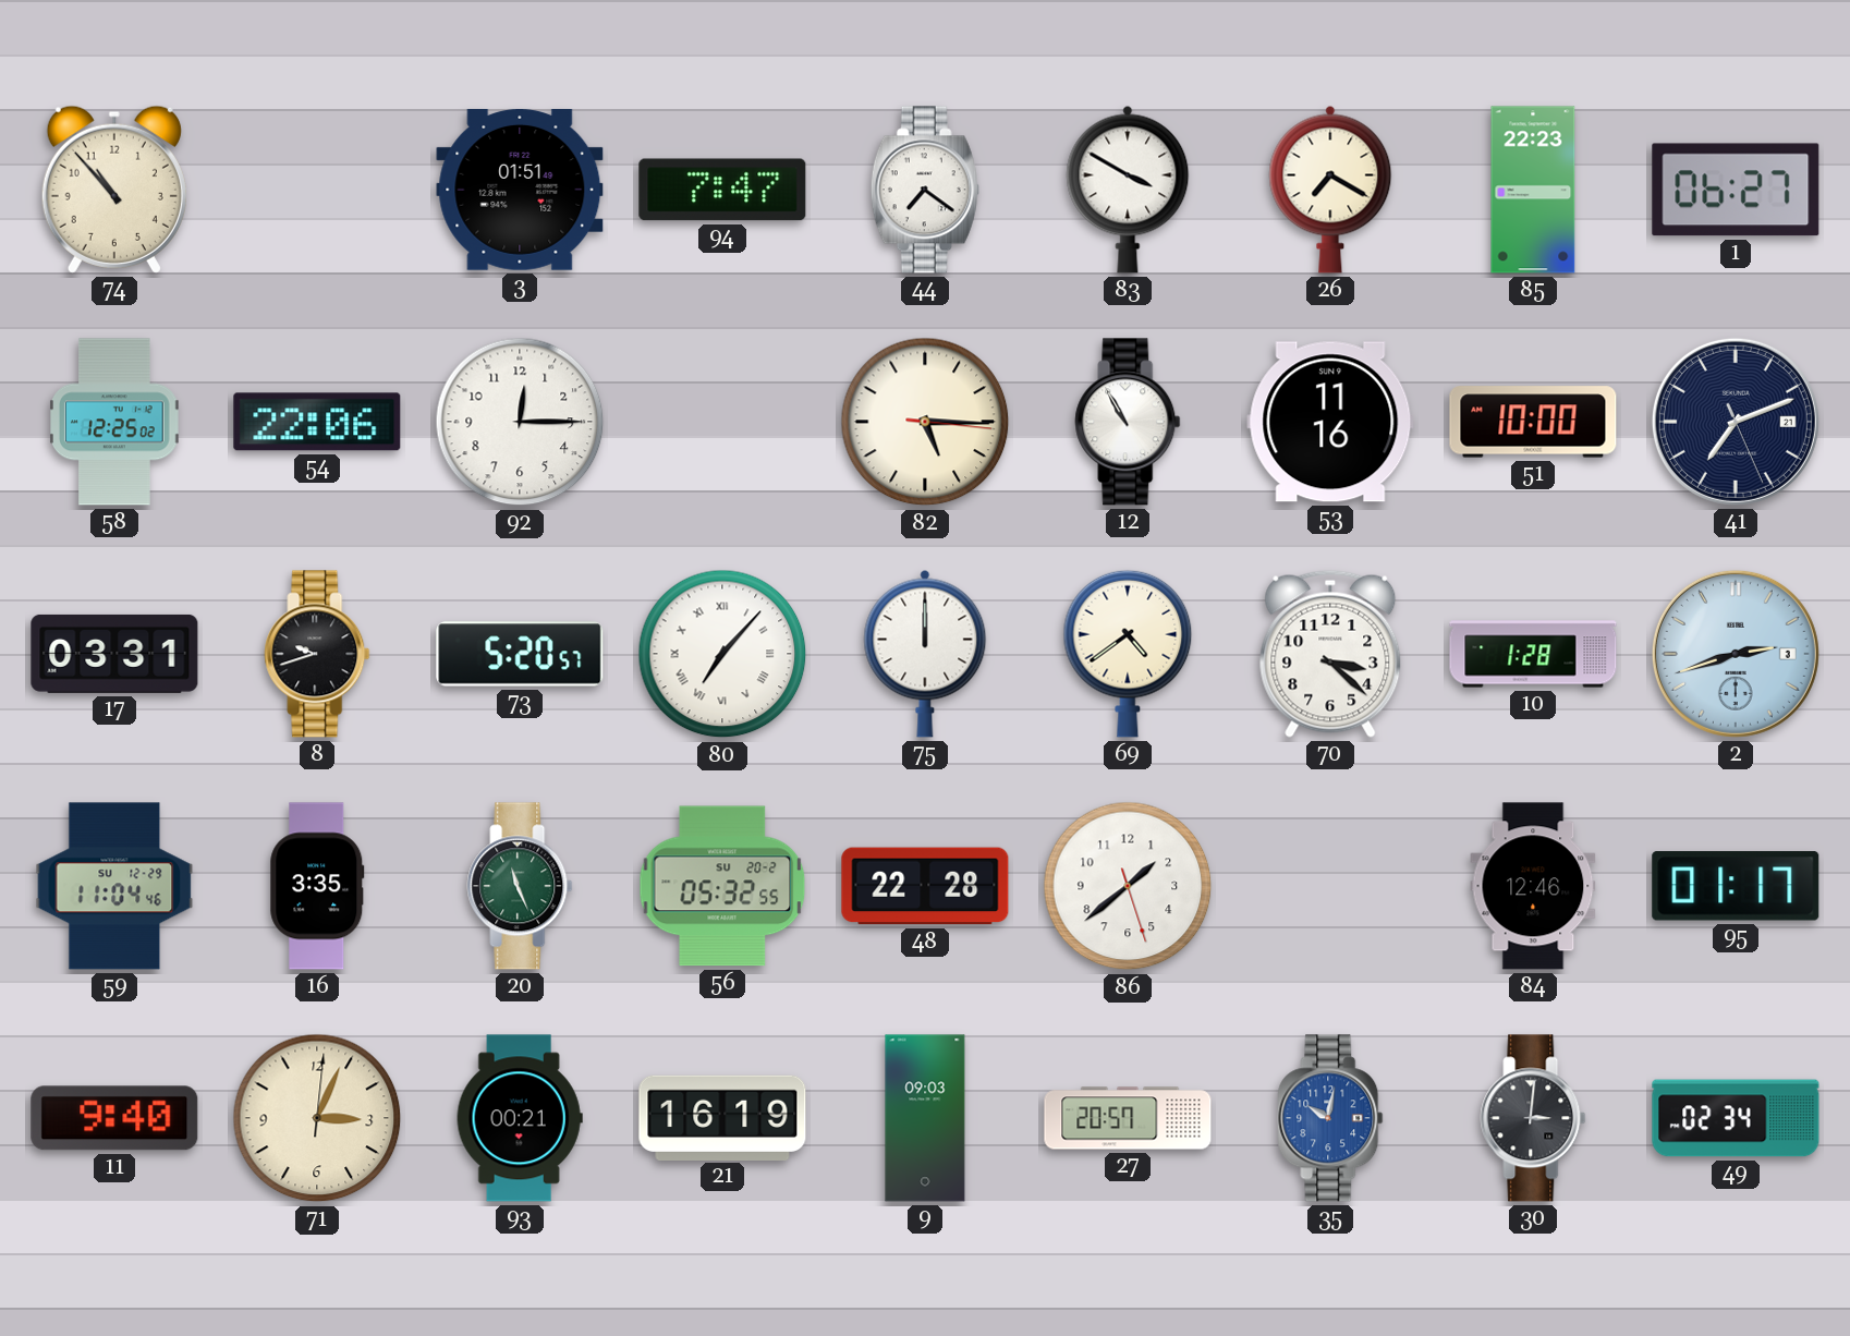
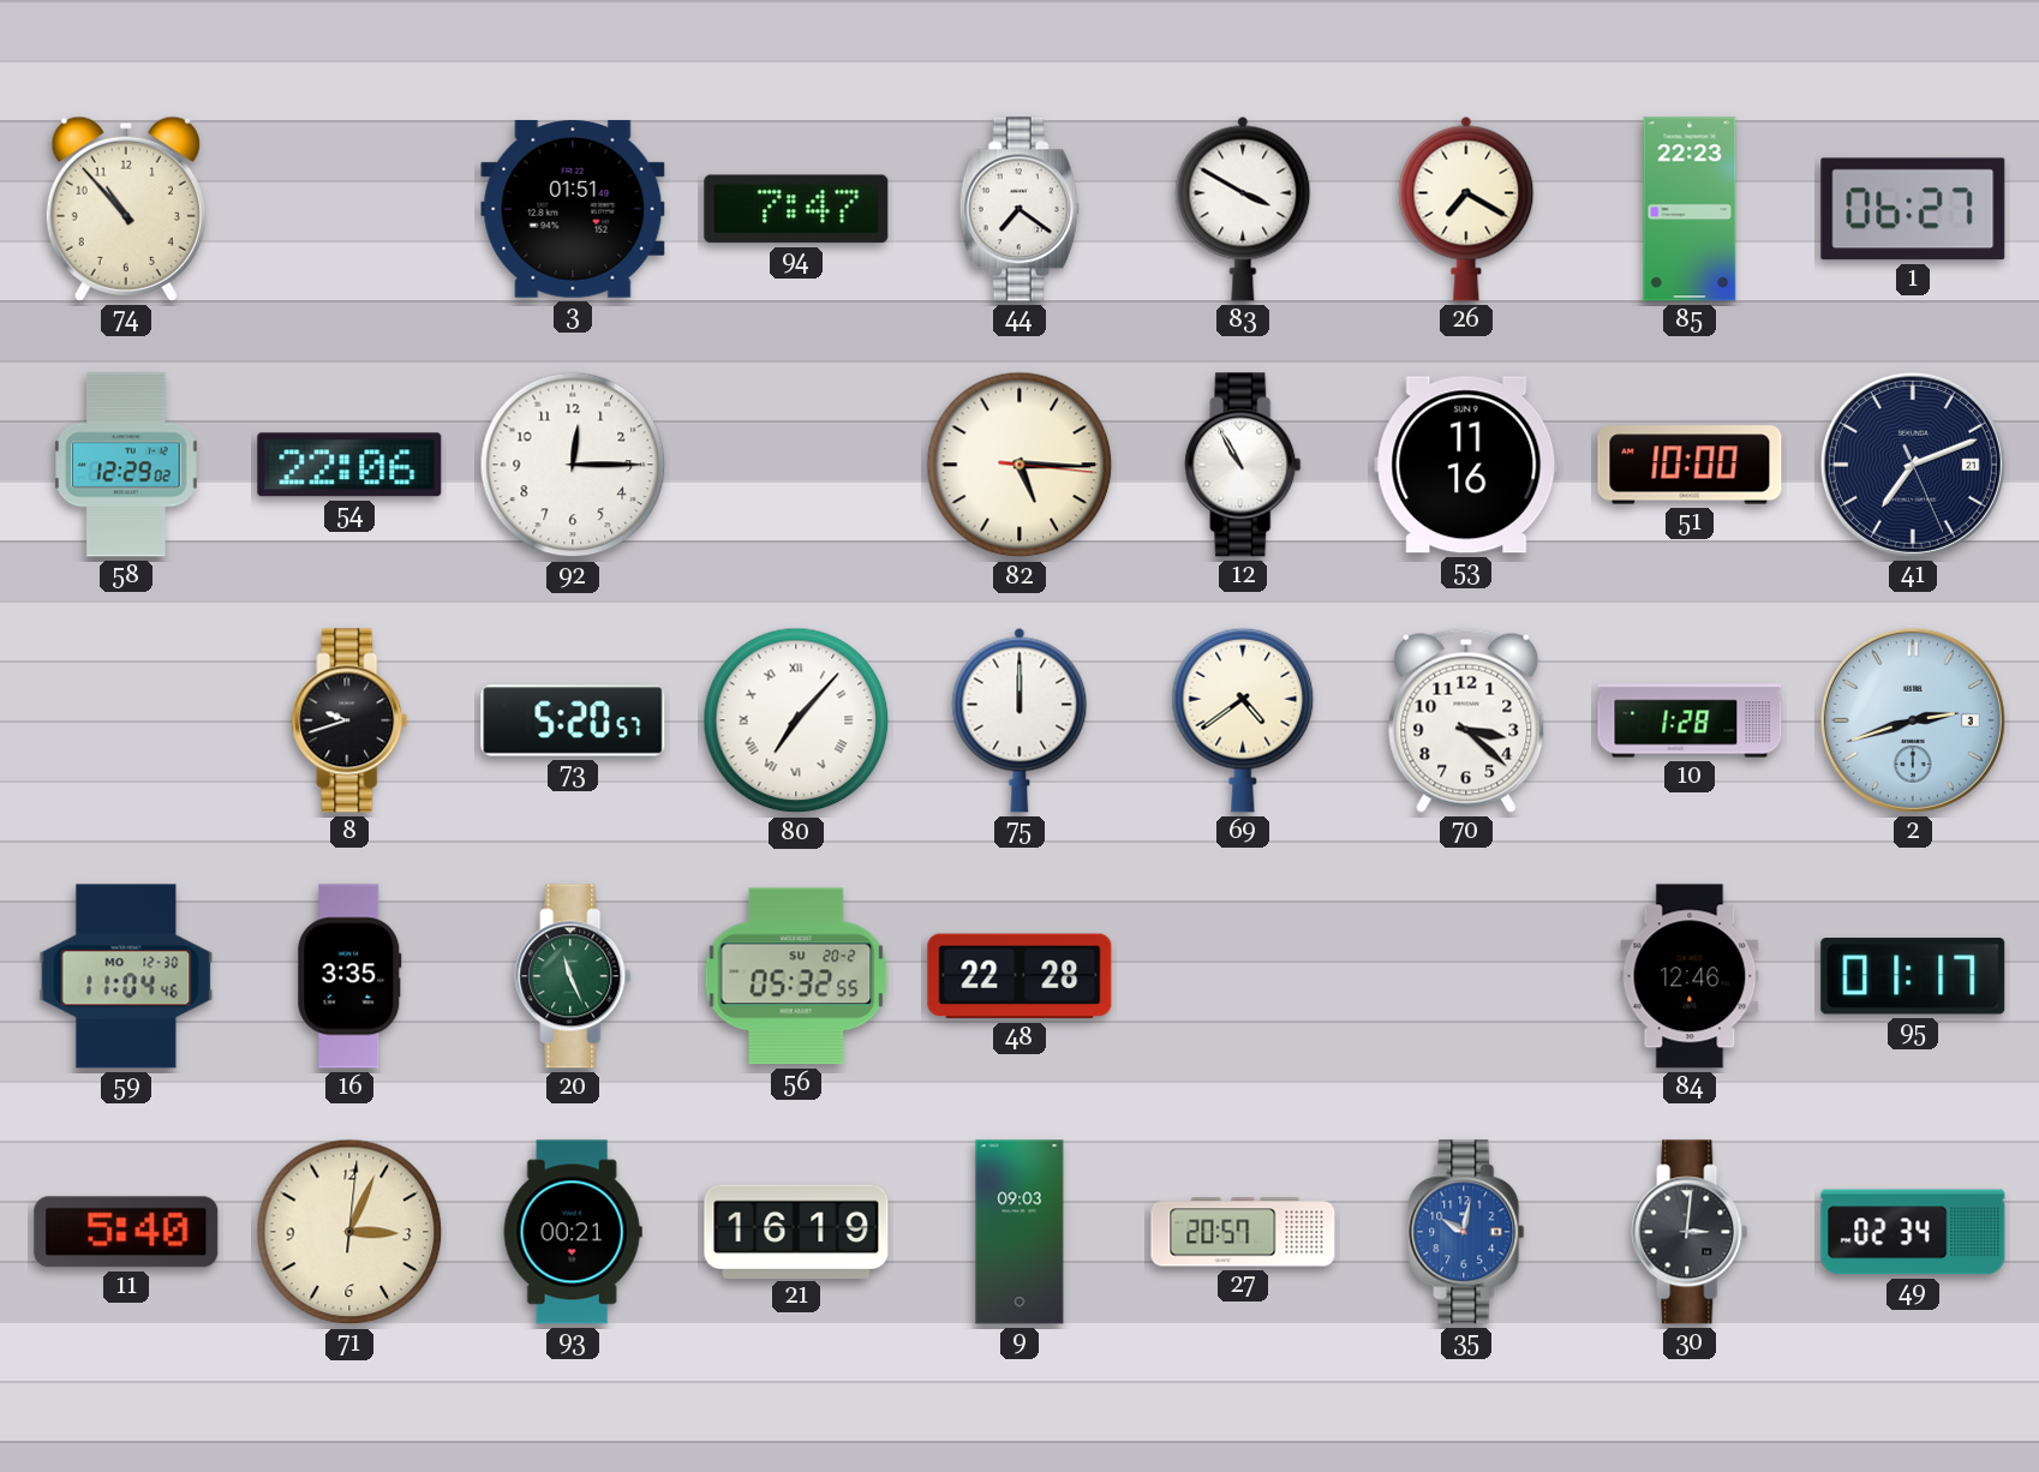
58: 12:25 -> 12:29
17: 03:31 -> none
59 date: SU 12-29 -> MO 12-30
86: 1:38 -> none
11: 9:40 -> 5:40
